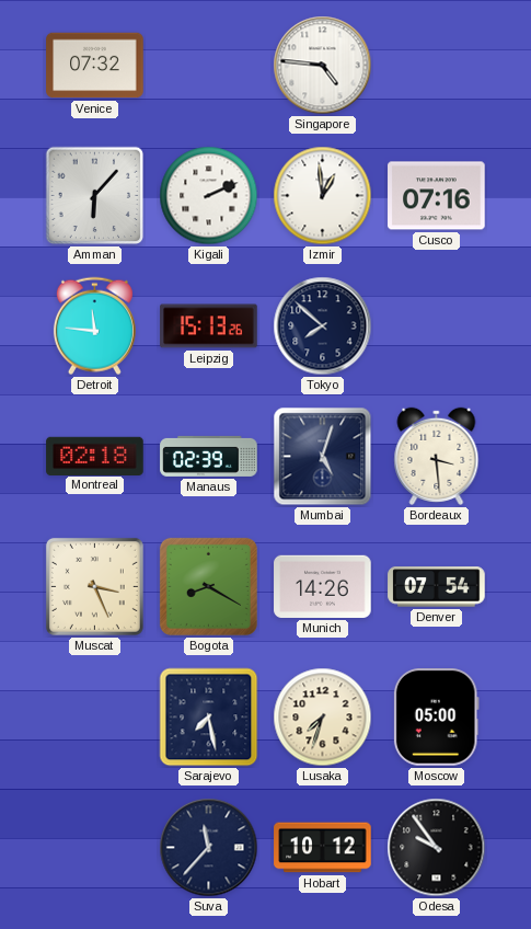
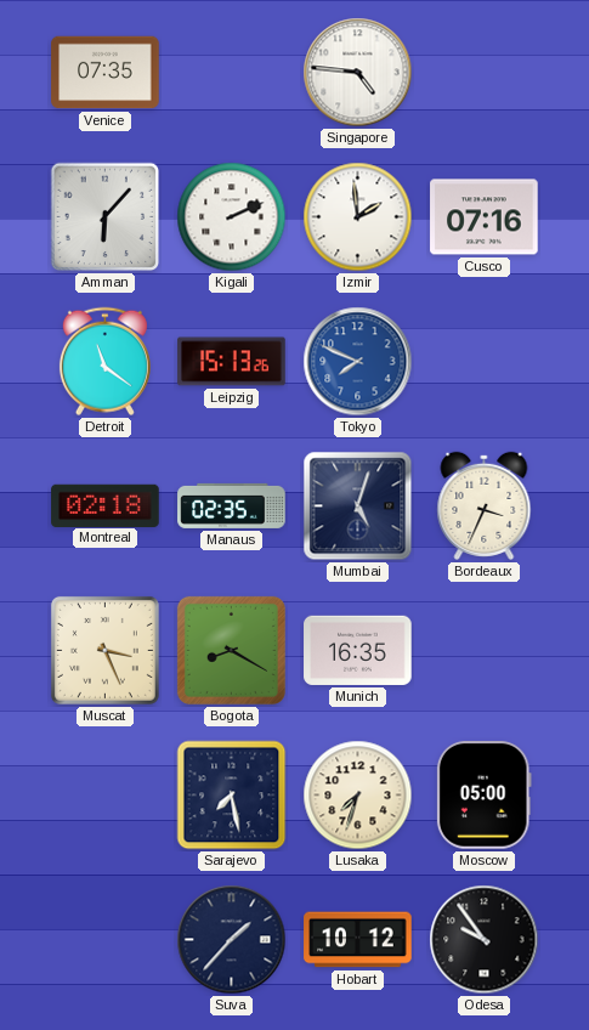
Venice: 07:32 -> 07:35
Izmir: 12:59 -> 1:59
Detroit: 11:46 -> 11:21
Tokyo: 7:52 -> 7:49
Tokyo dial: navy -> blue
Manaus: 02:39 -> 02:35
Bordeaux: 3:29 -> 3:34
Munich: 14:26 -> 16:35
Denver: 07:54 -> none
Suva: 11:37 -> 1:37
